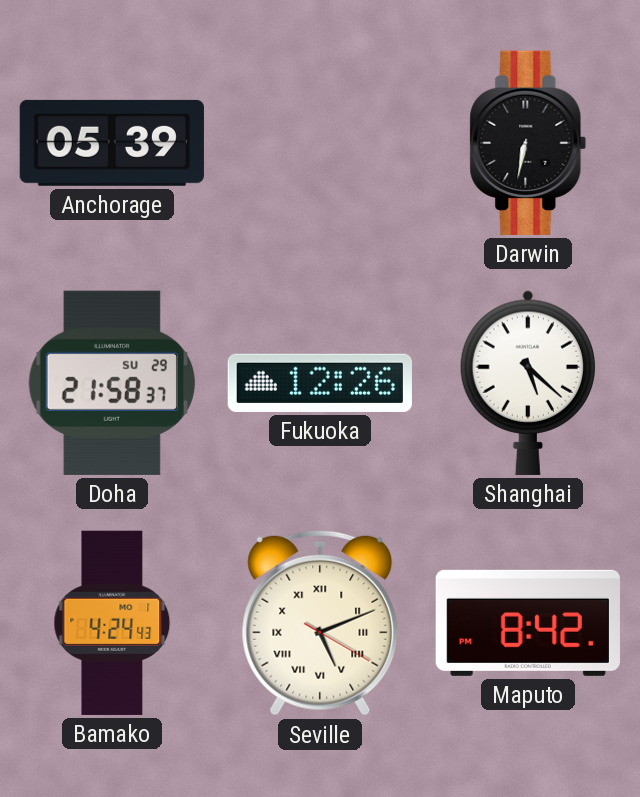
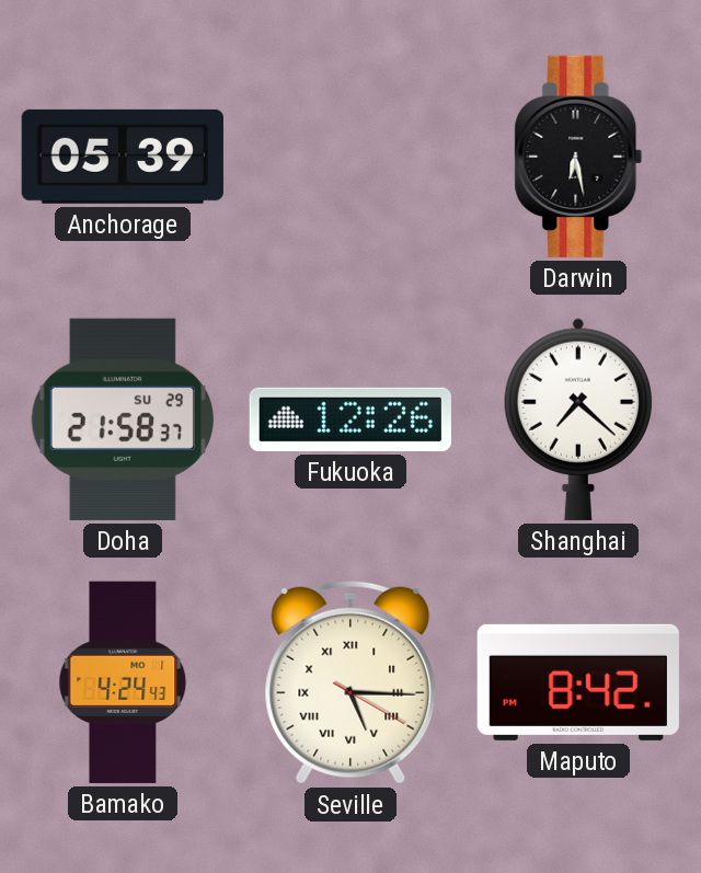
Darwin: 6:32 -> 6:28
Shanghai: 5:22 -> 7:22
Seville: 5:11 -> 5:15
